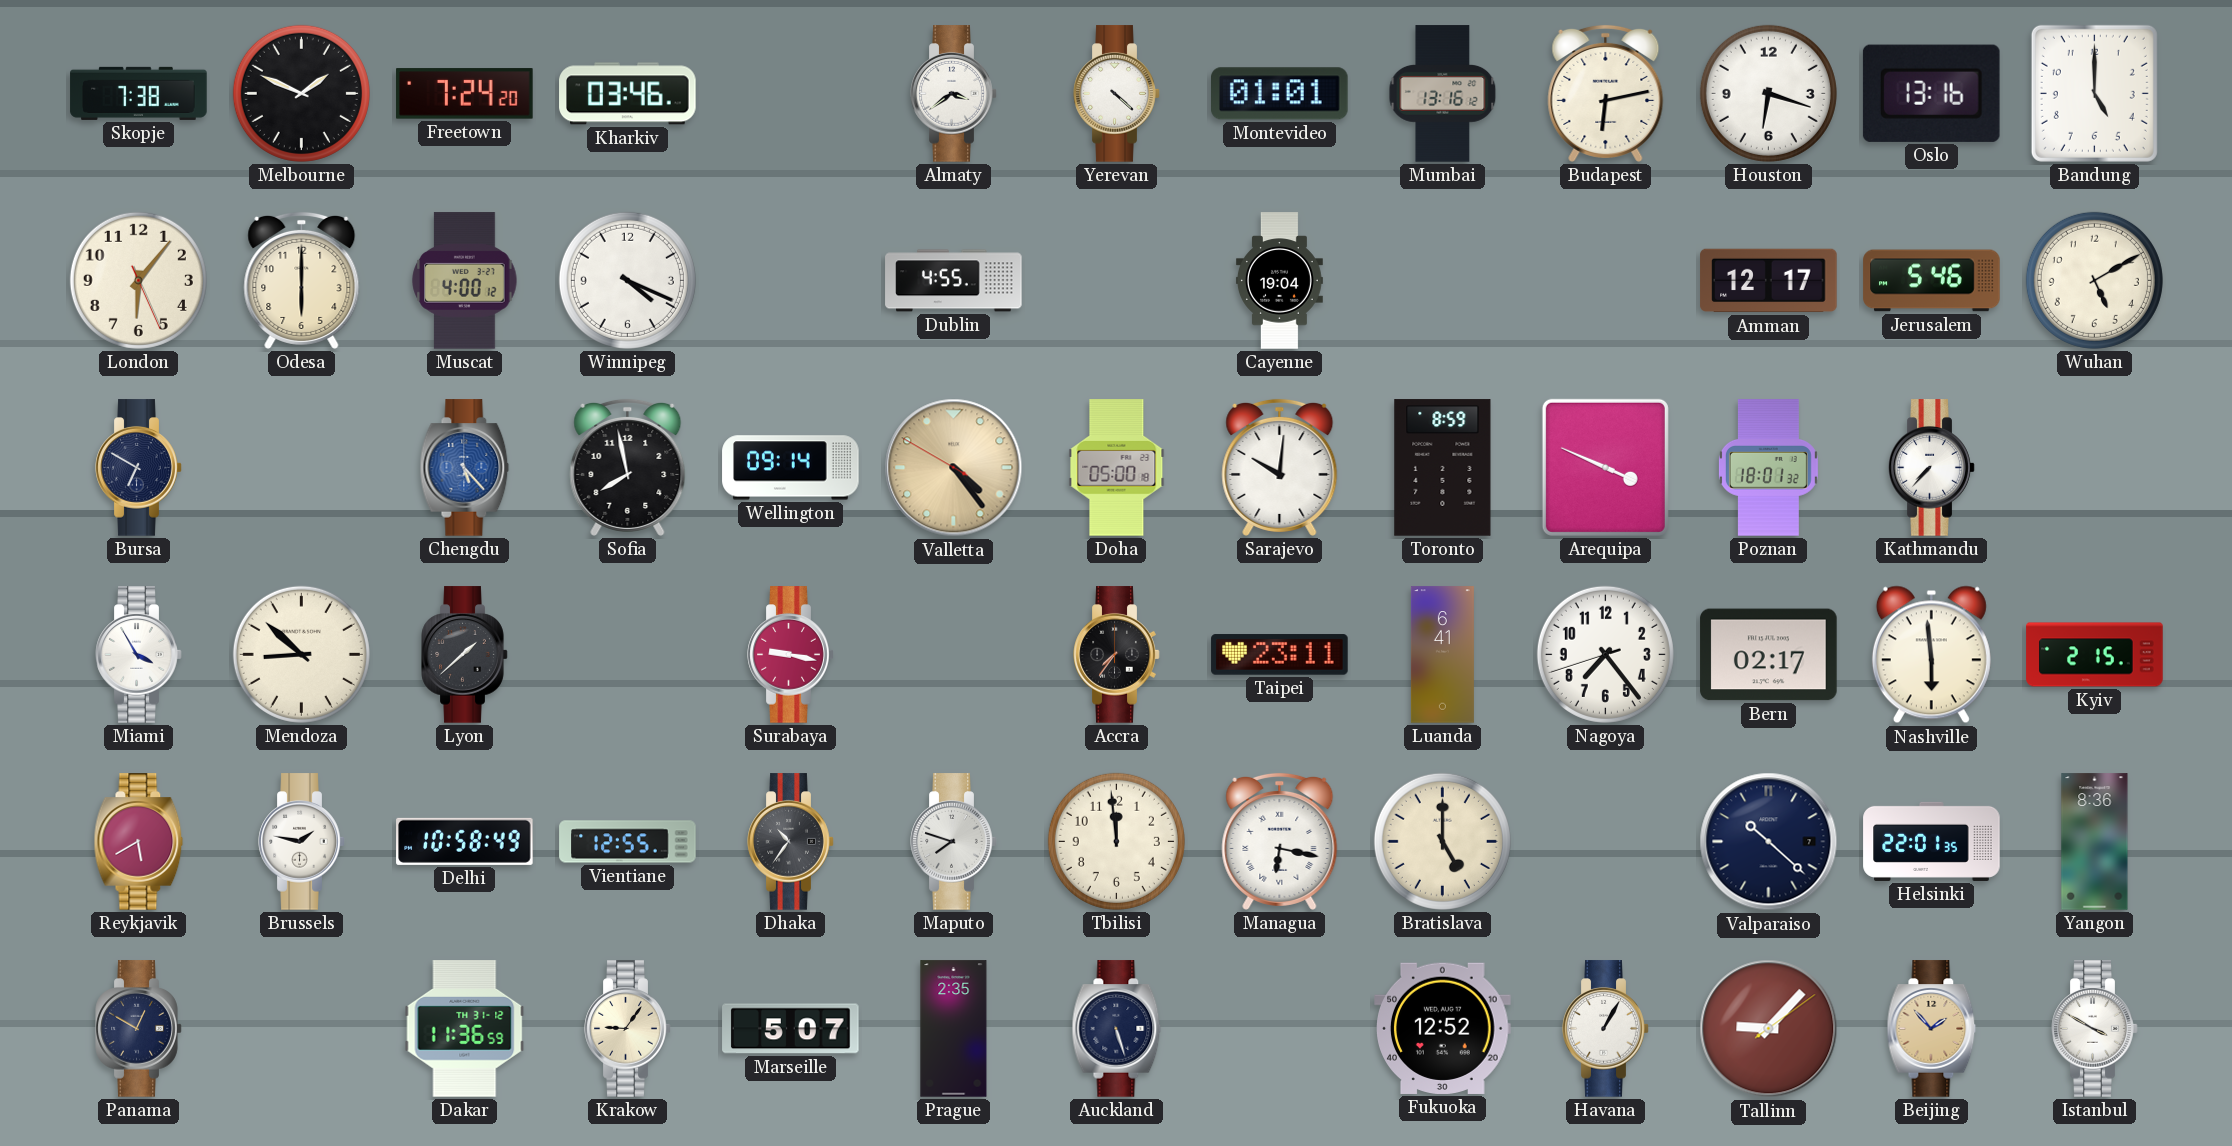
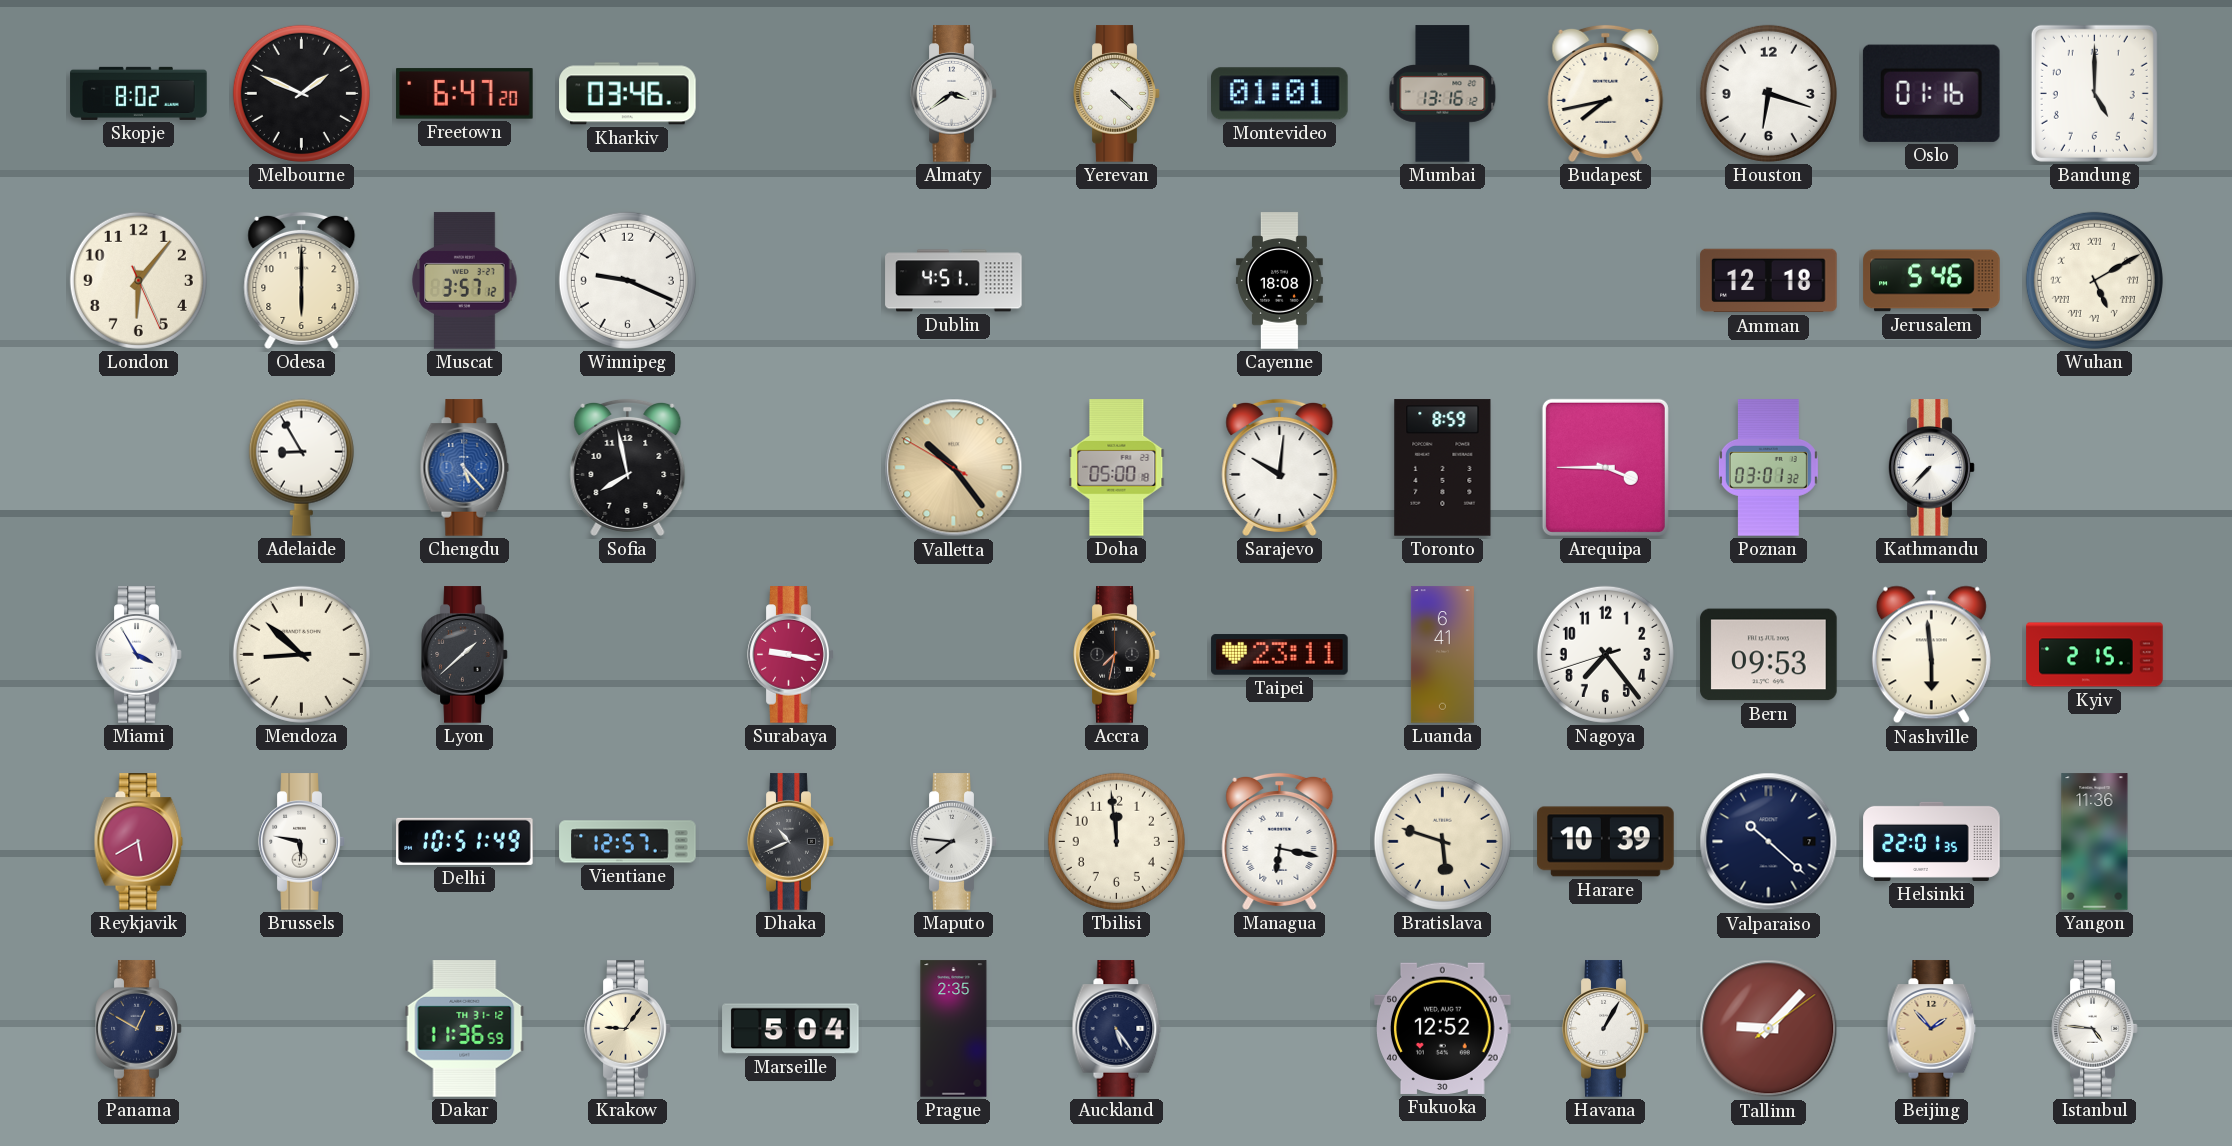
Skopje: 7:38 -> 8:02
Freetown: 7:24 -> 6:47
Budapest: 6:13 -> 7:43
Oslo: 13:16 -> 01:16
Muscat: 4:00 -> 3:57
Winnipeg: 4:19 -> 9:19
Dublin: 4:55 -> 4:51
Cayenne: 19:04 -> 18:08
Amman: 12:17 -> 12:18
Wuhan numerals: Arabic -> Roman
Bursa: 6:50 -> none
Adelaide: none -> 8:55
Wellington: 09:14 -> none
Valletta: 4:23 -> 10:23
Arequipa: 3:49 -> 3:45
Poznan: 18:01 -> 03:01
Accra: 7:36 -> 7:32
Bern: 02:17 -> 09:53
Brussels: 1:47 -> 5:47
Delhi: 10:58 -> 10:51
Vientiane: 12:55 -> 12:57
Dhaka: 10:36 -> 10:41
Maputo: 7:48 -> 7:46
Bratislava: 5:00 -> 5:48
Harare: none -> 10:39
Yangon: 8:36 -> 11:36
Marseille: 5:07 -> 5:04
Auckland: 5:27 -> 5:24
Istanbul: 3:50 -> 4:46
